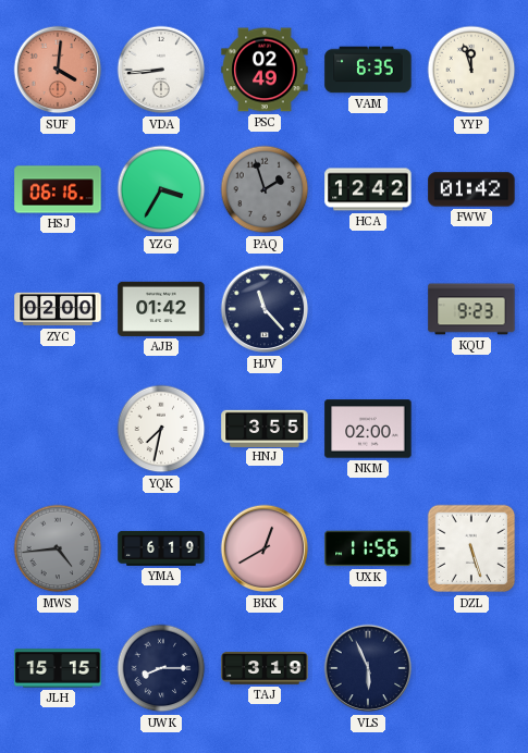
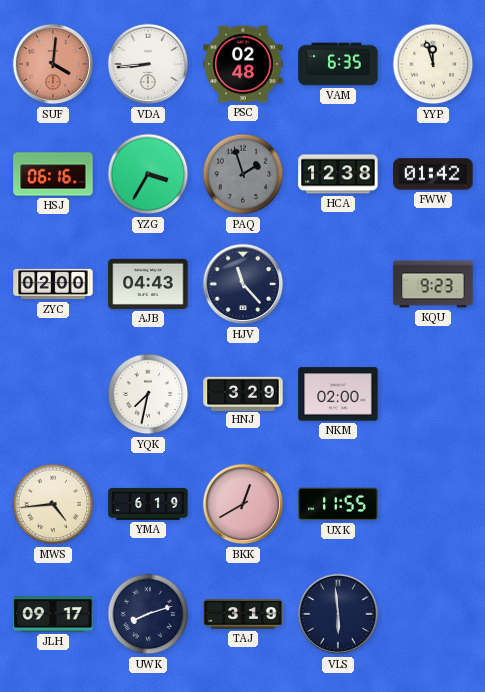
PSC: 02:49 -> 02:48
HCA: 12:42 -> 12:38
AJB: 01:42 -> 04:43
HNJ: 3:55 -> 3:29
MWS dial: grey -> cream
UXK: 11:56 -> 11:55
DZL: 5:27 -> none
JLH: 15:15 -> 09:17
UWK: 8:15 -> 8:12
VLS: 5:56 -> 5:59
